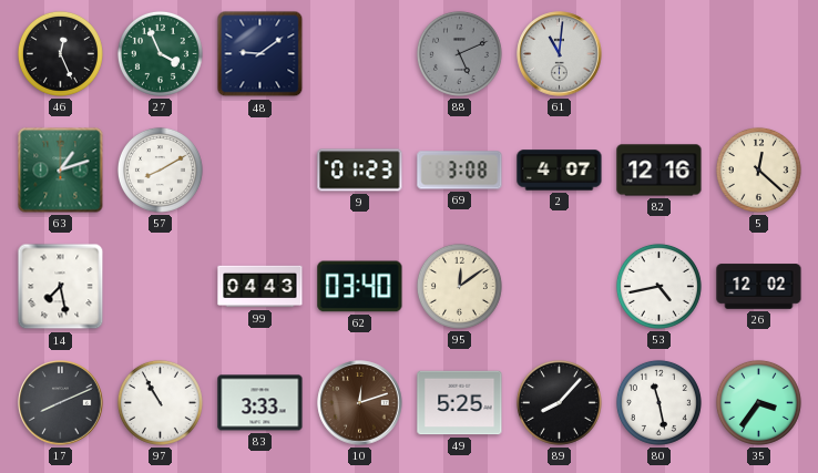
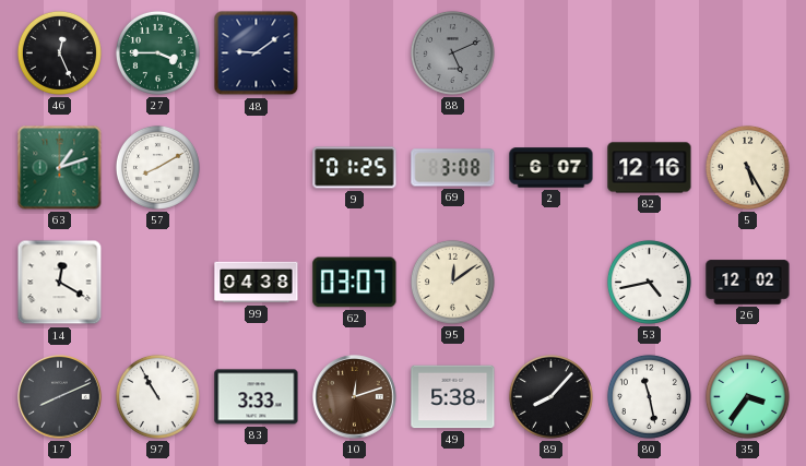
27: 3:56 -> 3:45
61: 11:01 -> none
9: 01:23 -> 01:25
2: 4:07 -> 6:07
5: 12:22 -> 5:25
14: 7:28 -> 12:20
99: 04:43 -> 04:38
62: 03:40 -> 03:07
49: 5:25 -> 5:38
